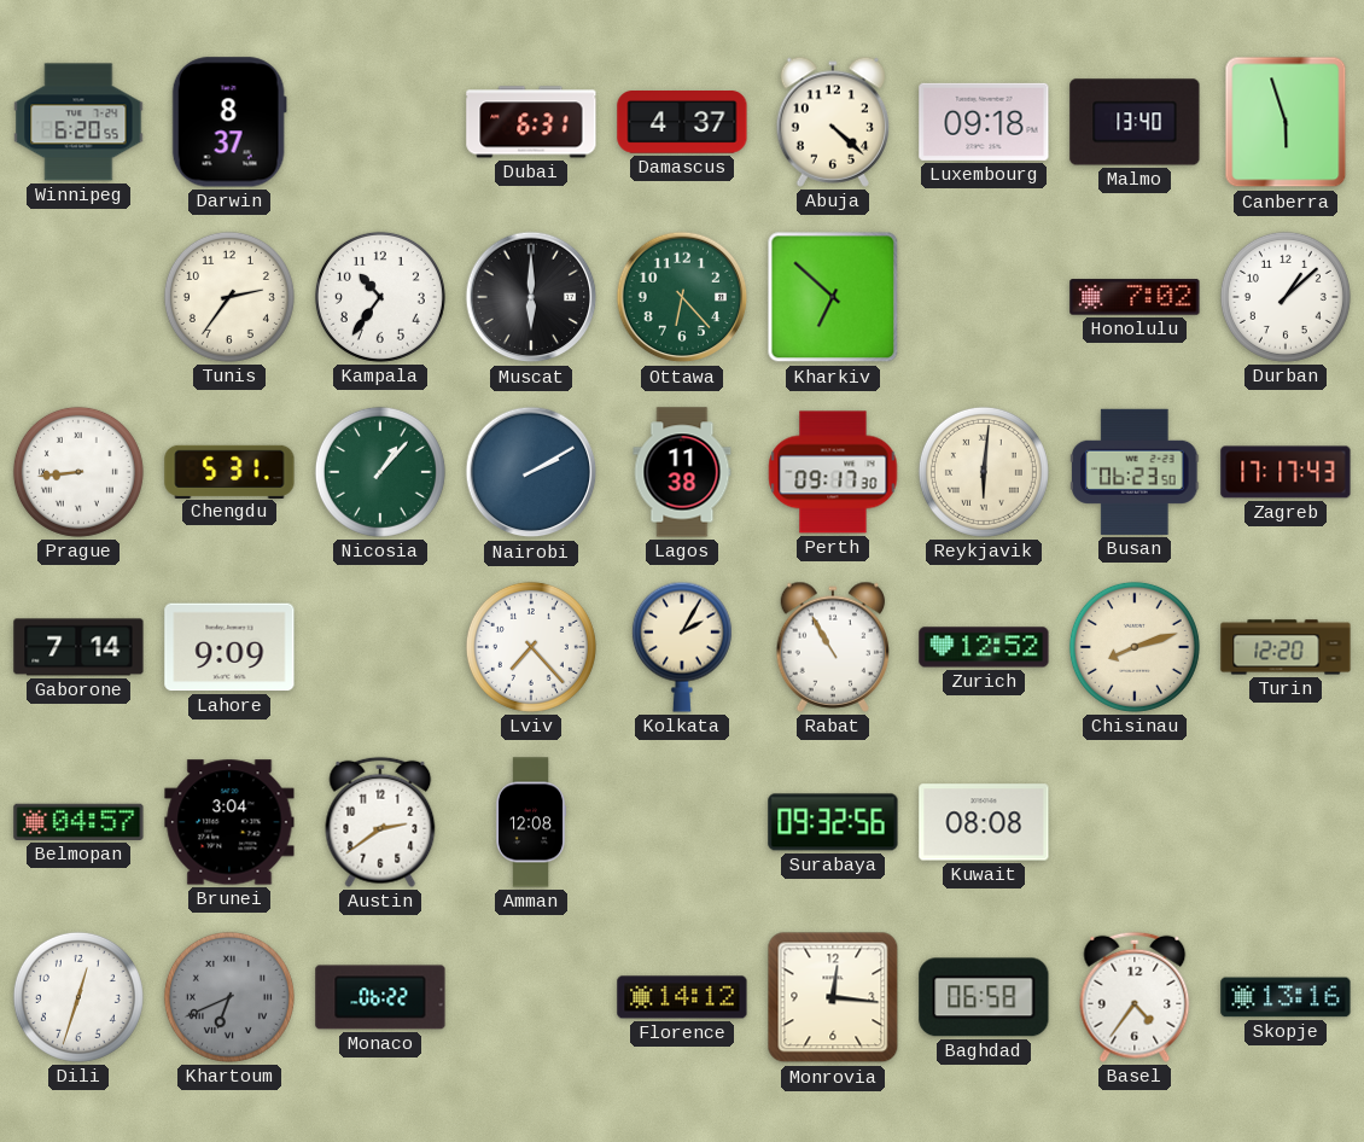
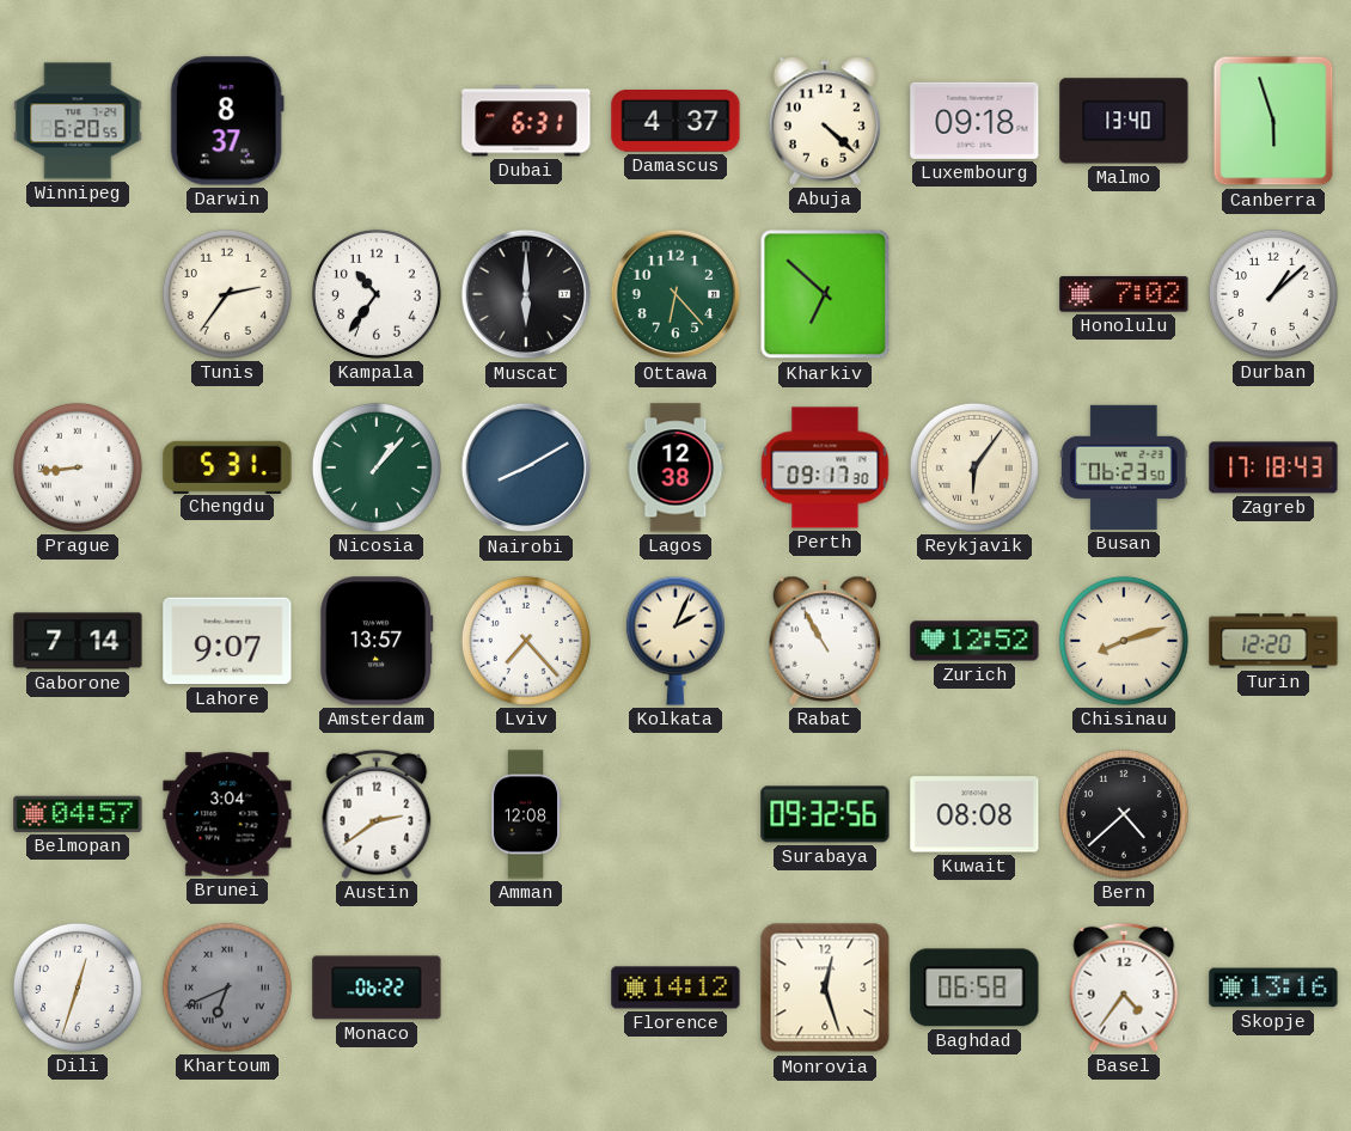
Nairobi: 2:10 -> 8:10
Lagos: 11:38 -> 12:38
Reykjavik: 6:01 -> 6:06
Zagreb: 17:17 -> 17:18
Lahore: 9:09 -> 9:07
Amsterdam: none -> 13:57
Kolkata: 2:05 -> 2:04
Bern: none -> 4:38
Monrovia: 12:16 -> 12:27
